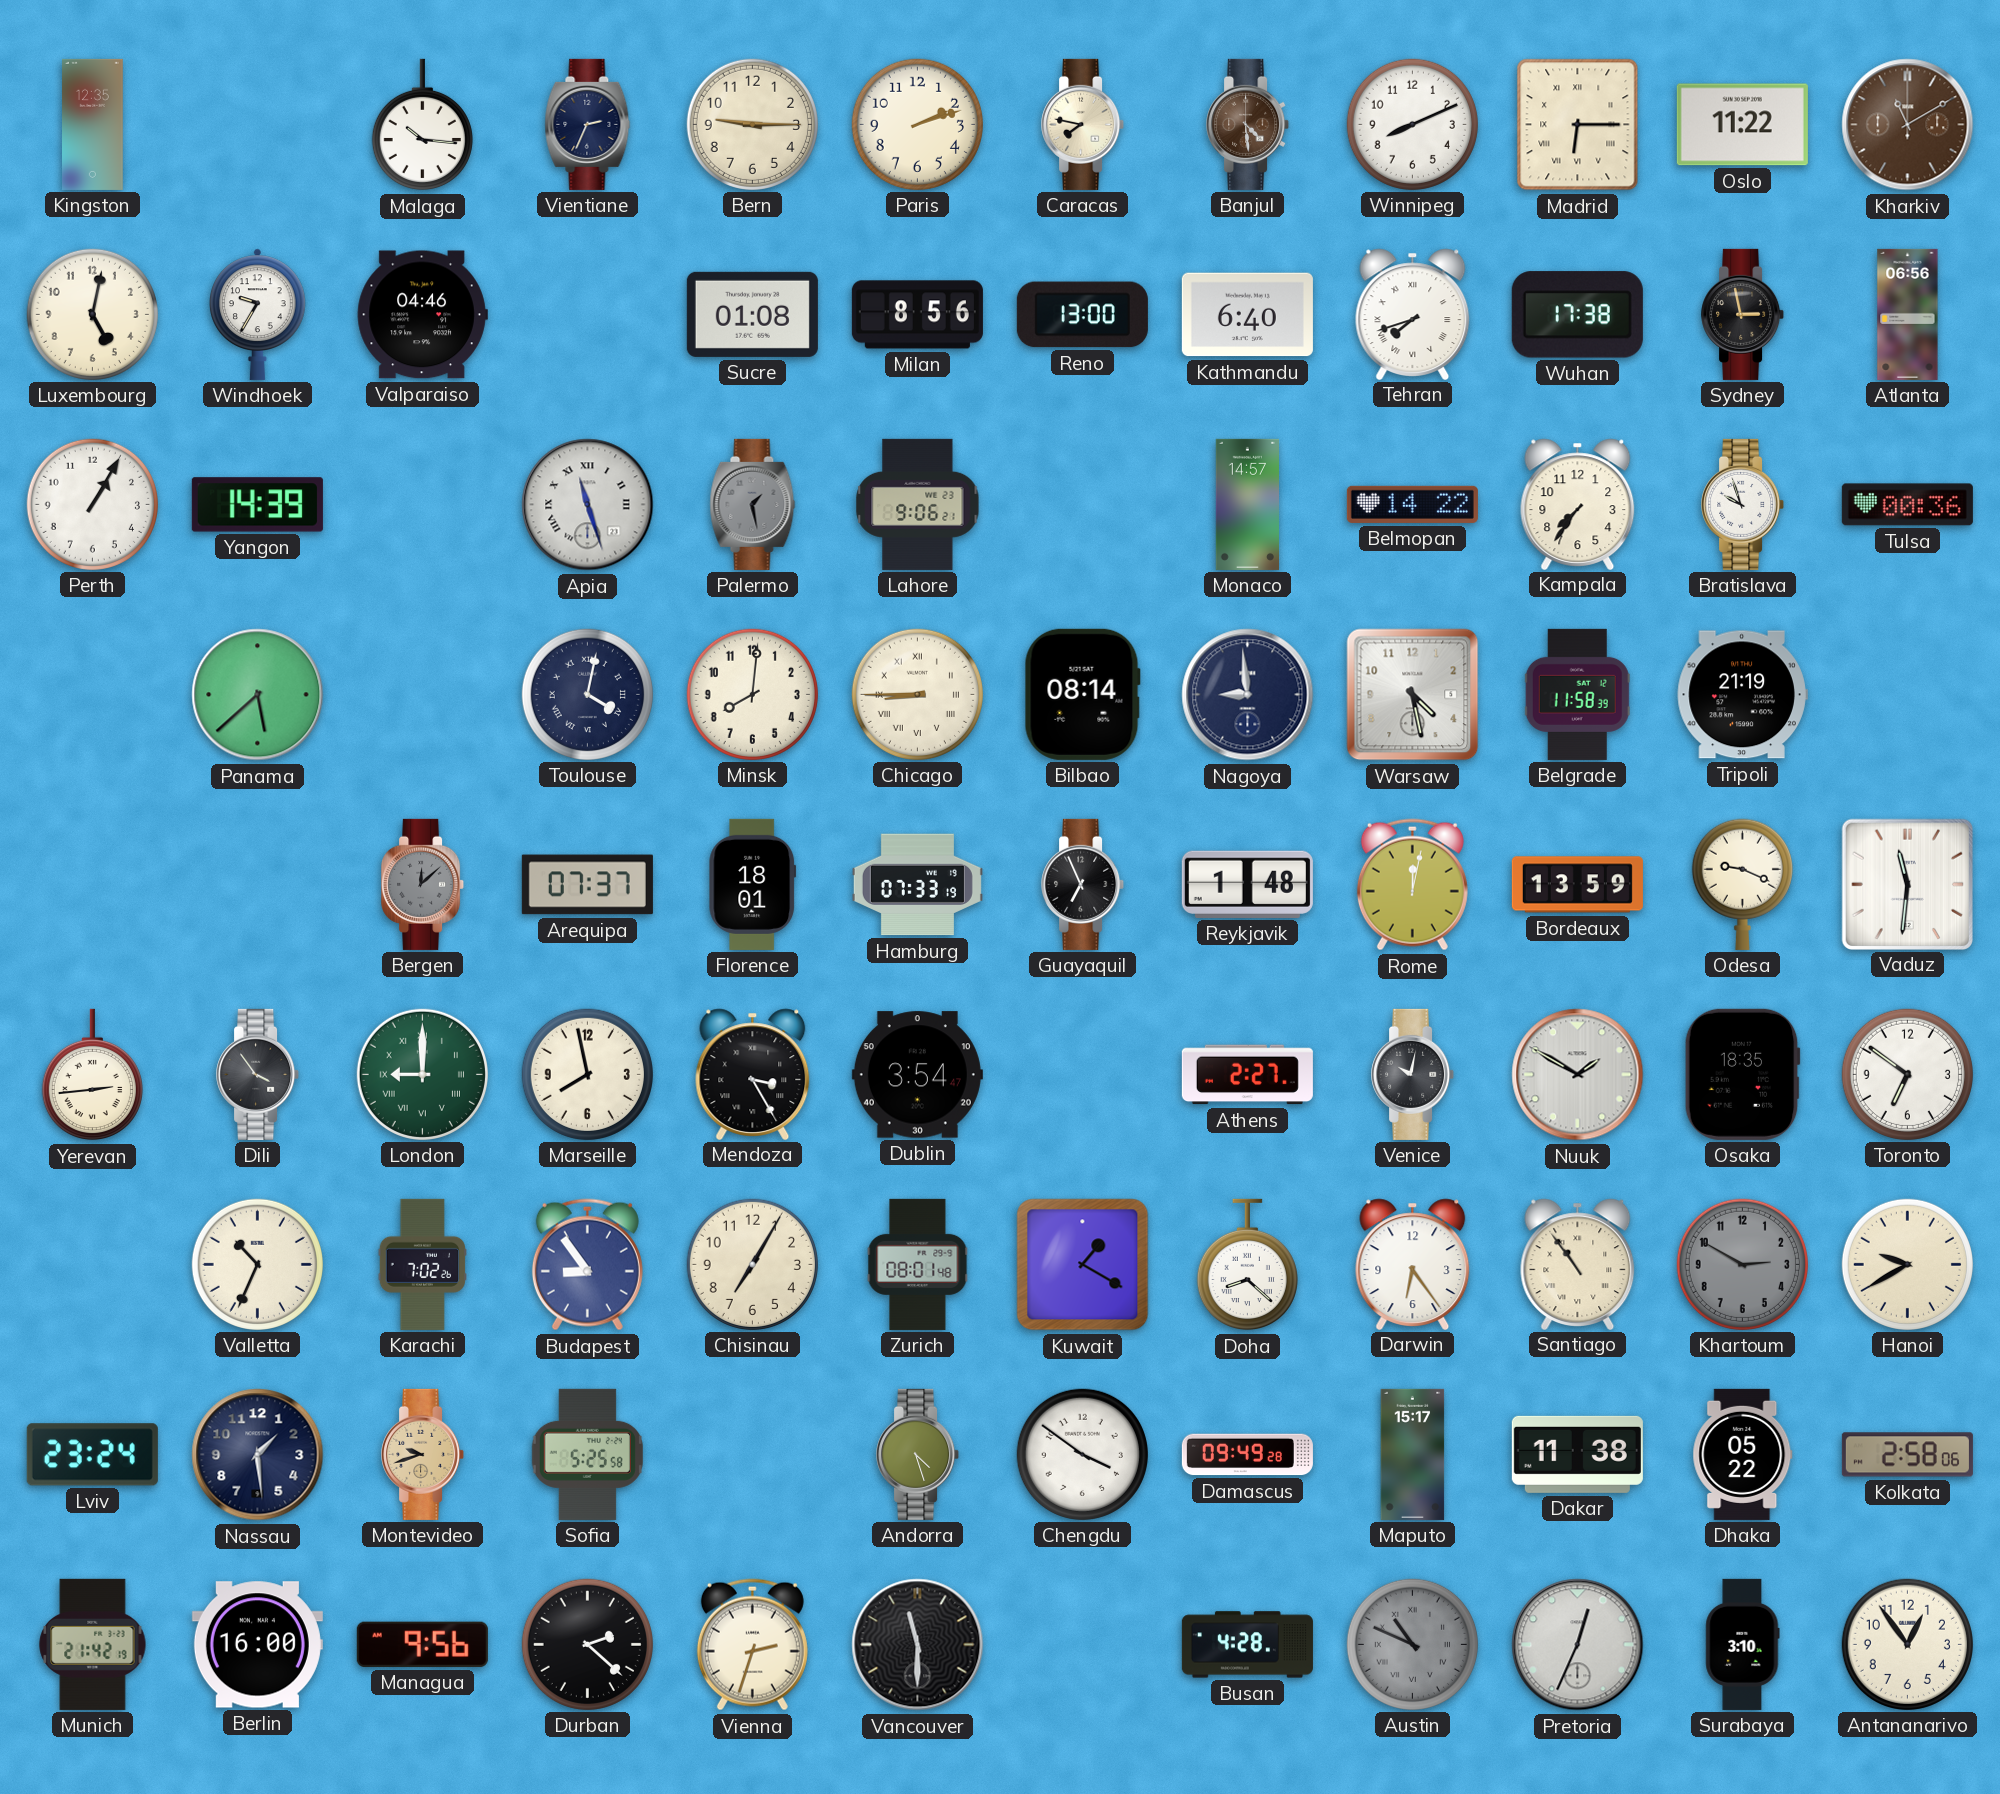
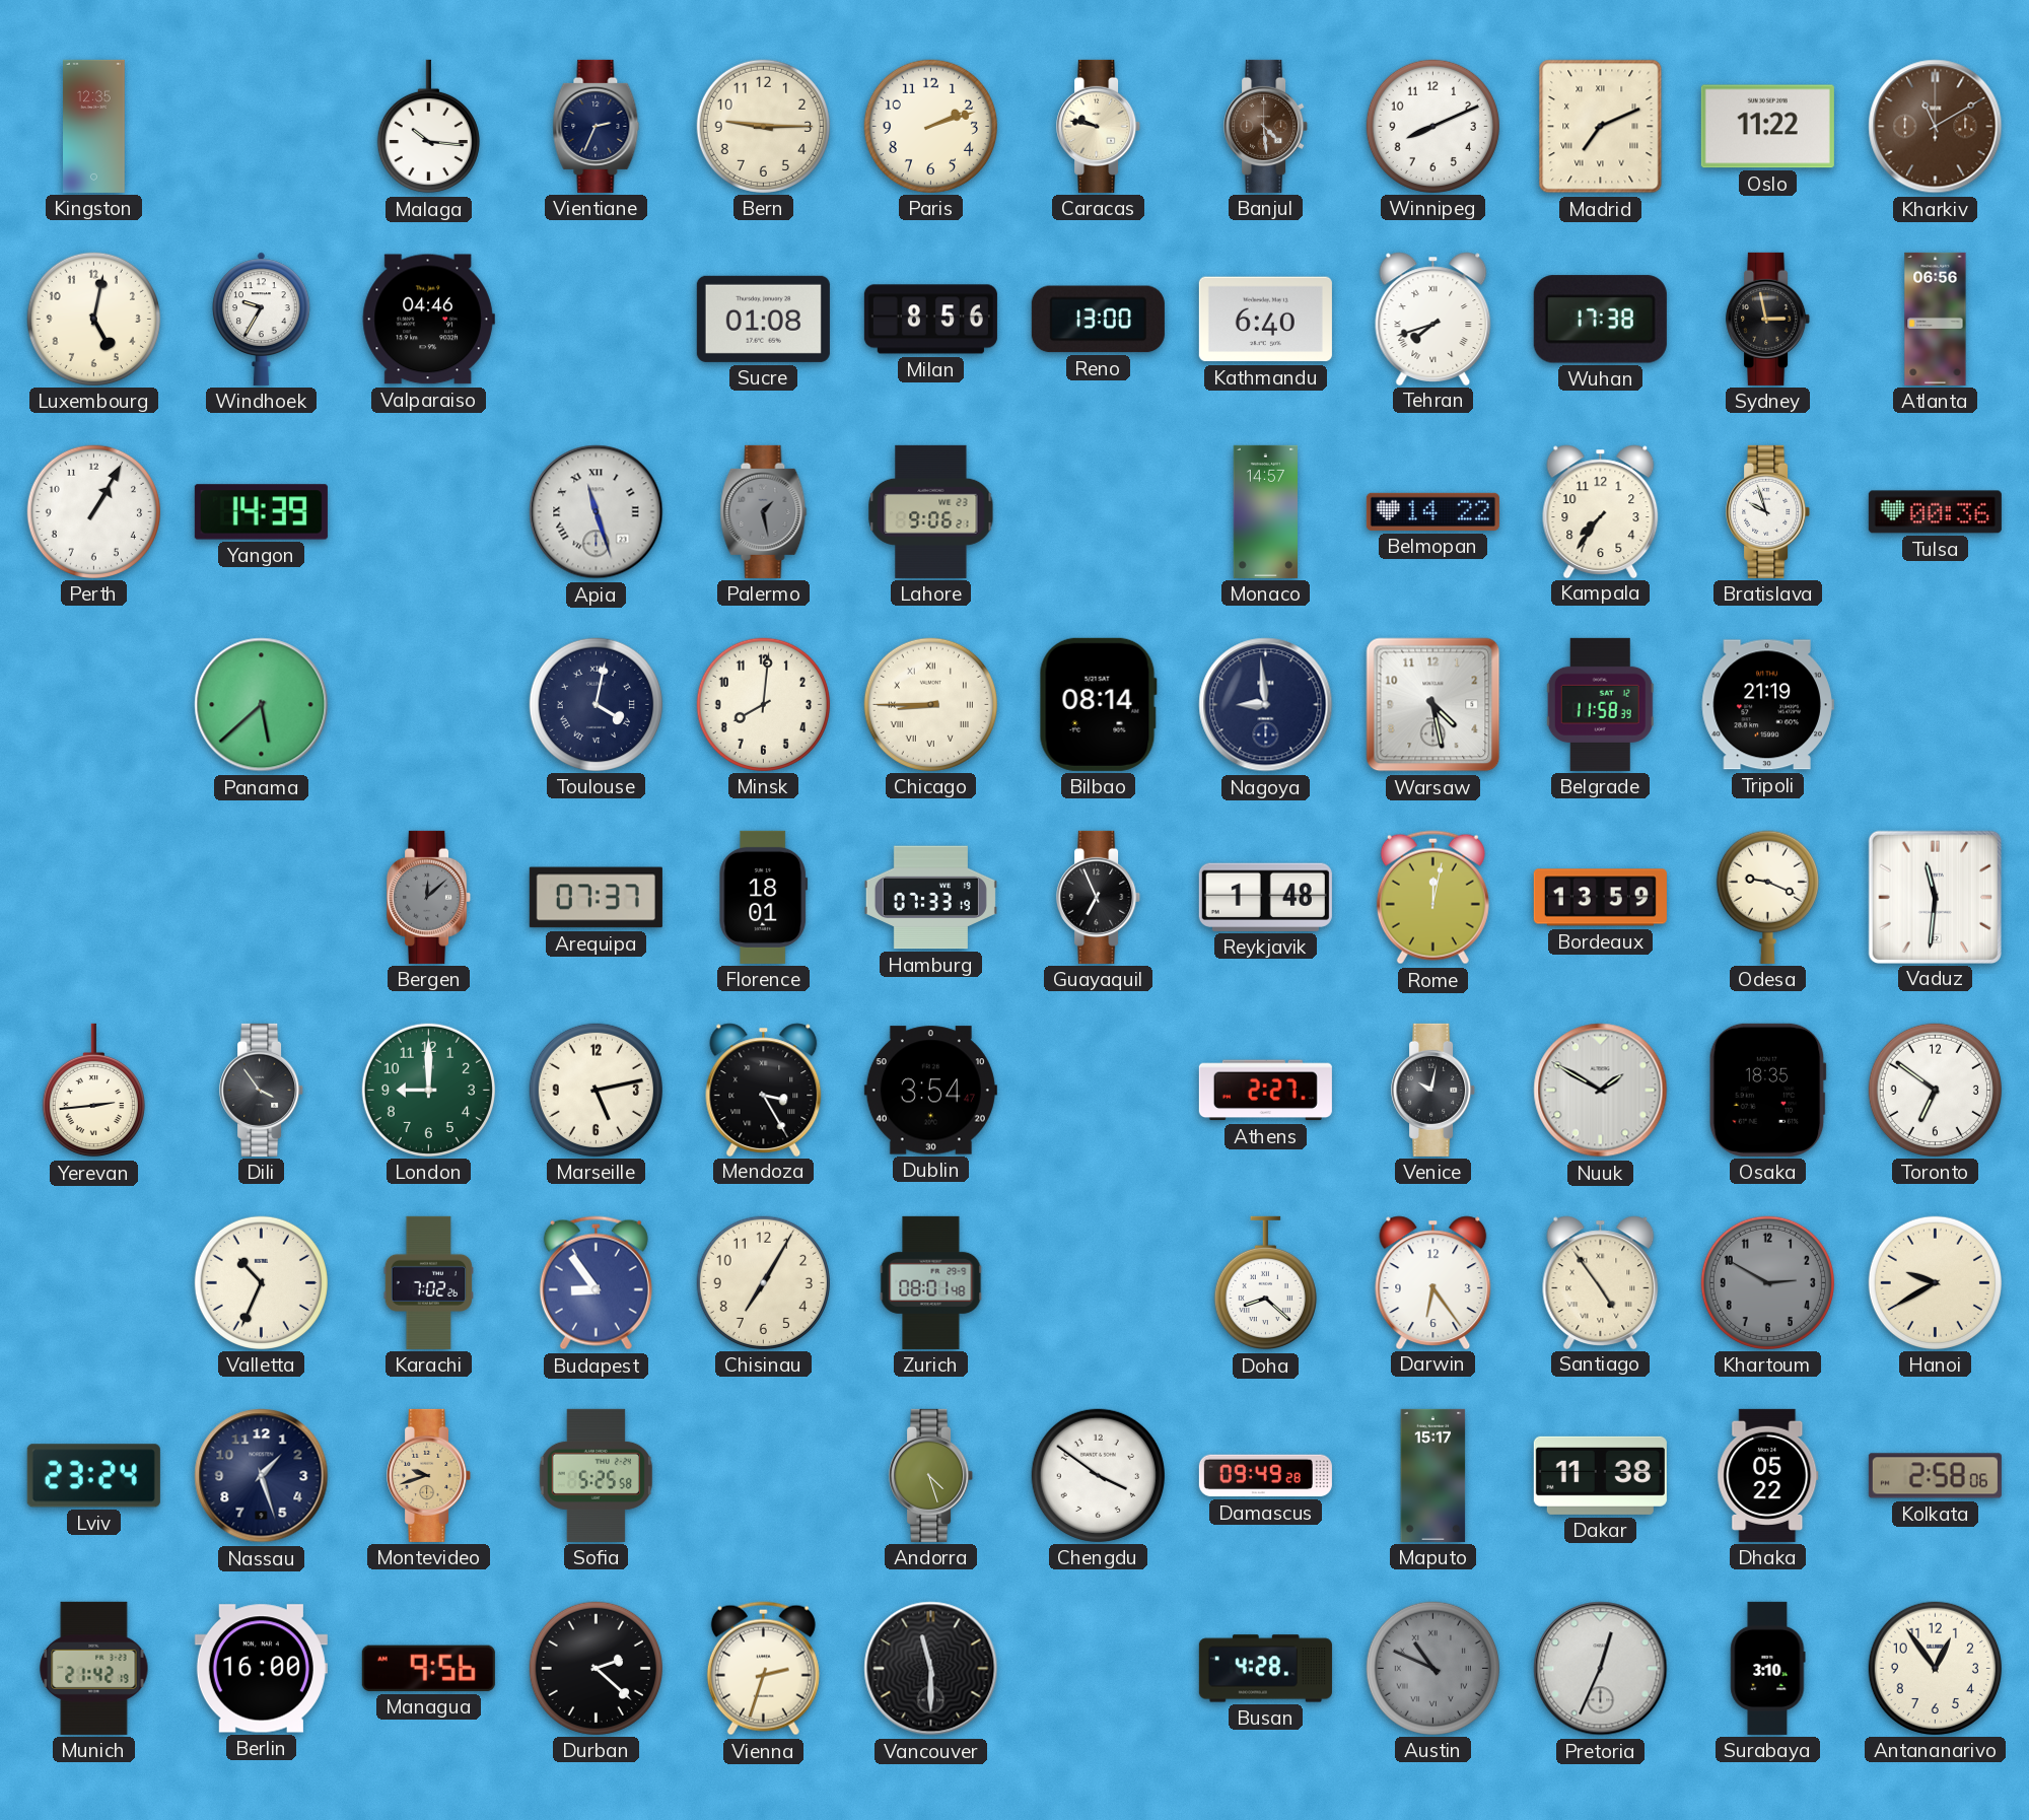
Caracas: 7:47 -> 9:47
Madrid: 6:15 -> 7:11
London numerals: Roman -> Arabic
Marseille: 7:58 -> 5:13
Kuwait: 1:20 -> none
Santiago: 10:54 -> 4:54
Nassau: 1:29 -> 1:27
